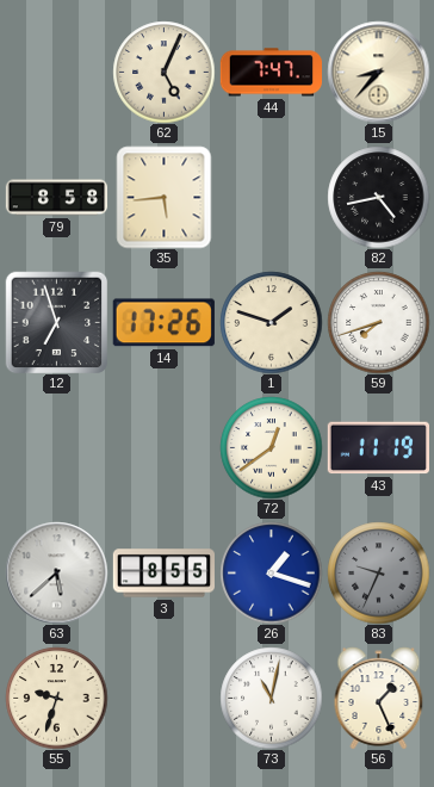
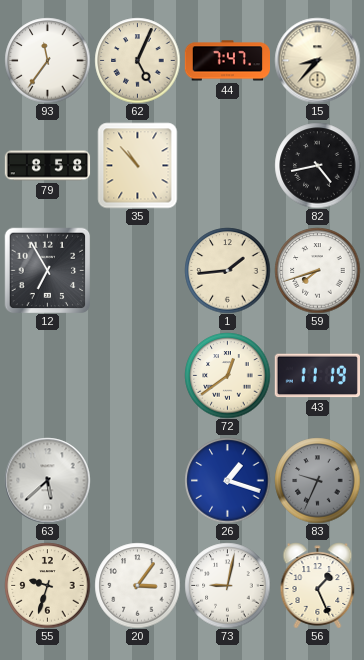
93: none -> 11:36
35: 5:44 -> 10:53
12: 6:57 -> 6:55
14: 17:26 -> none
1: 1:48 -> 1:44
3: 8:55 -> none
20: none -> 3:06
73: 11:02 -> 9:02
